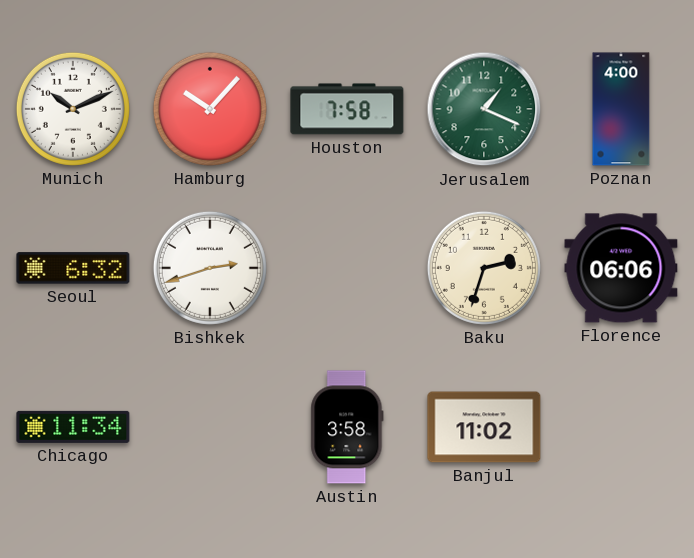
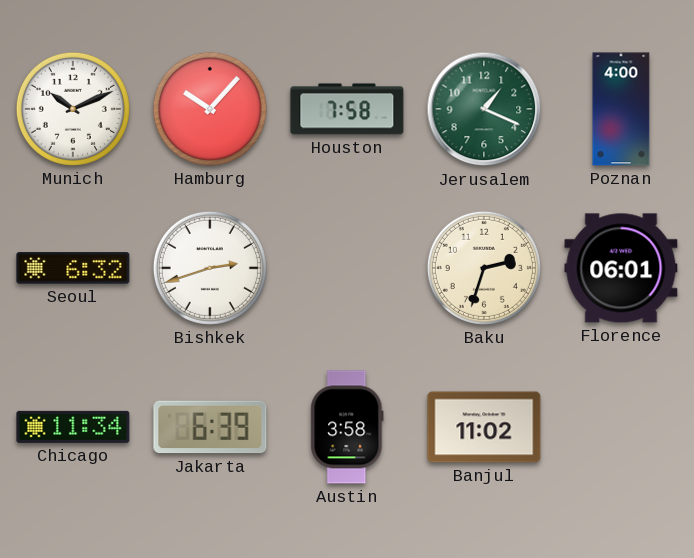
Florence: 06:06 -> 06:01
Jakarta: none -> 6:39
